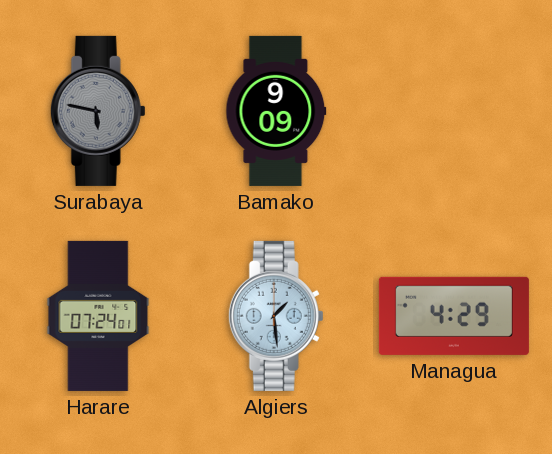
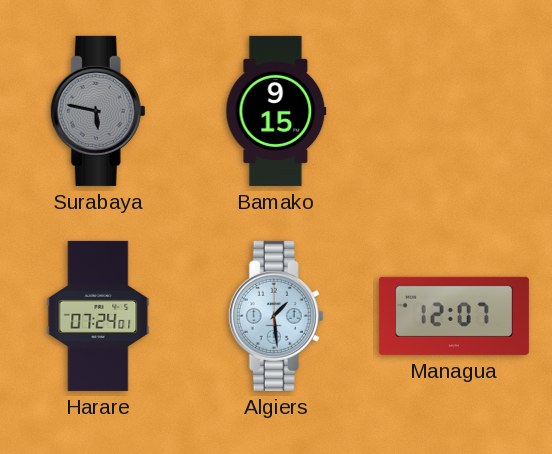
Bamako: 9:09 -> 9:15
Managua: 4:29 -> 12:07
